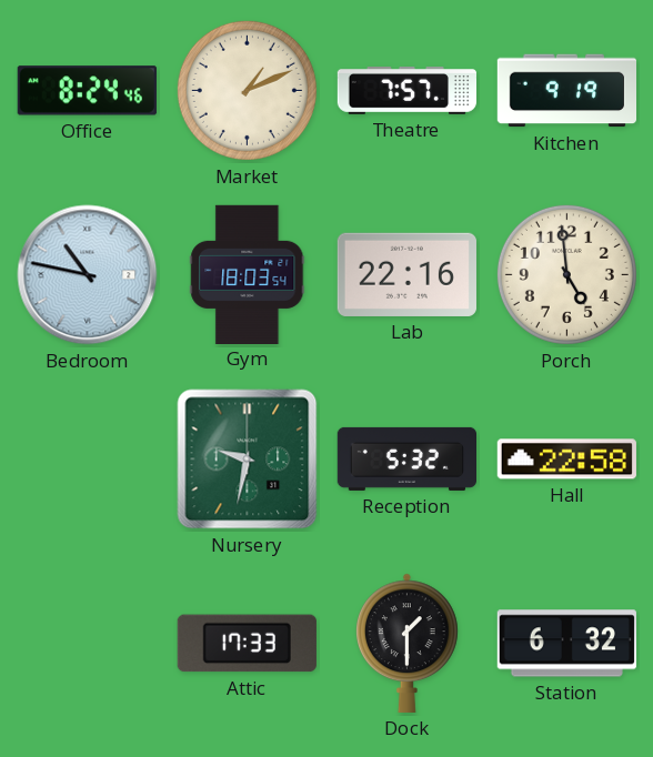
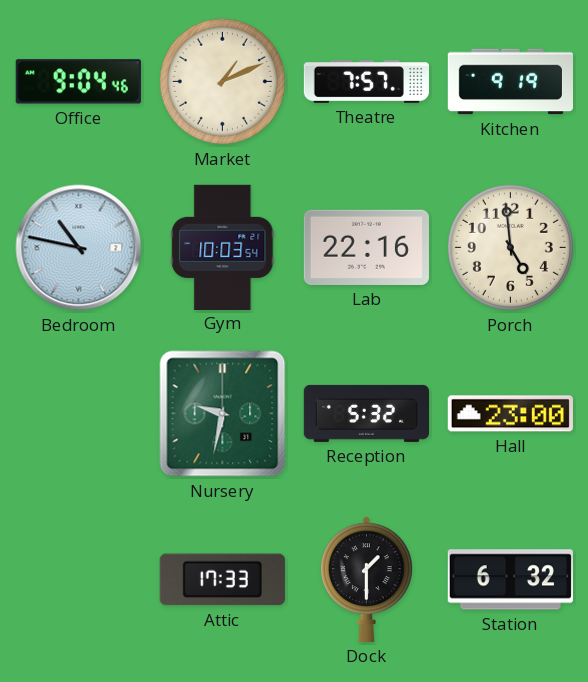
Office: 8:24 -> 9:04
Gym: 18:03 -> 10:03
Hall: 22:58 -> 23:00
